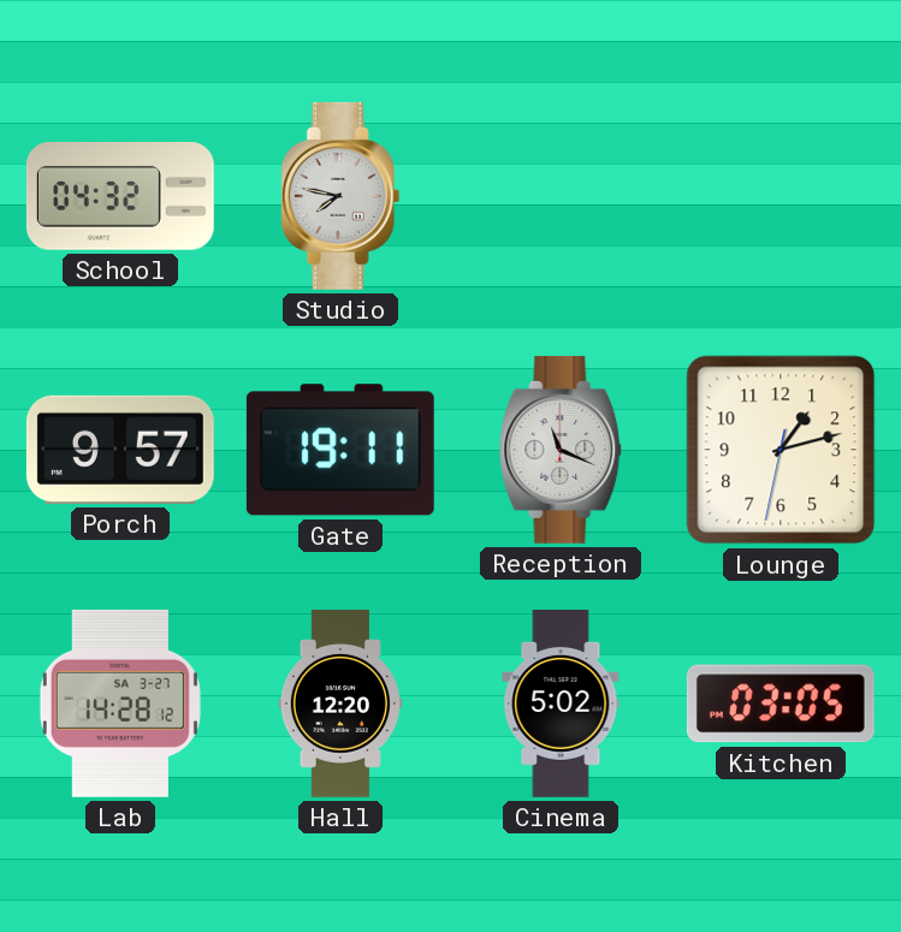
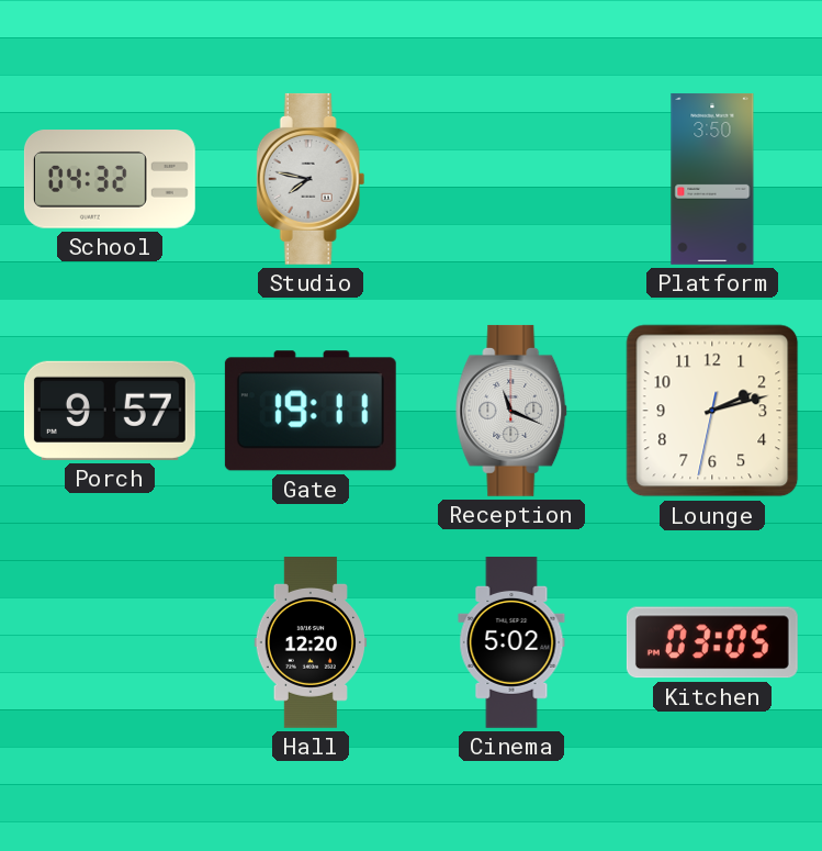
Platform: none -> 3:50
Lounge: 1:12 -> 2:12
Lab: 14:28 -> none
